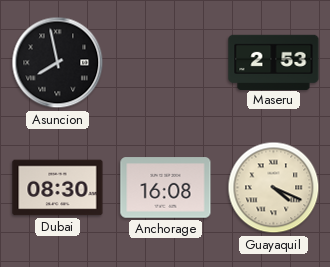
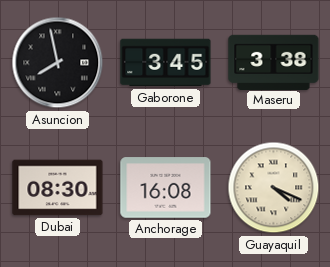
Gaborone: none -> 3:45
Maseru: 2:53 -> 3:38
